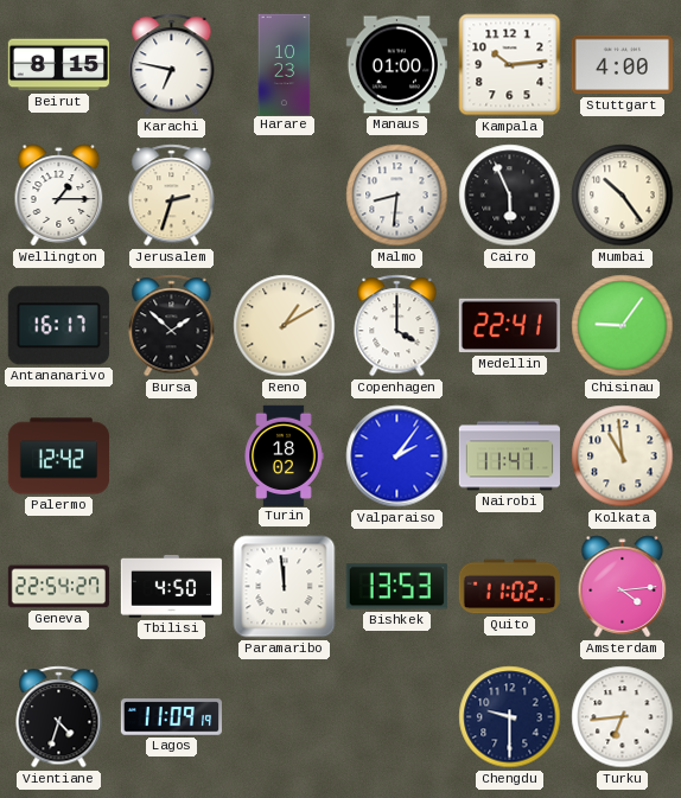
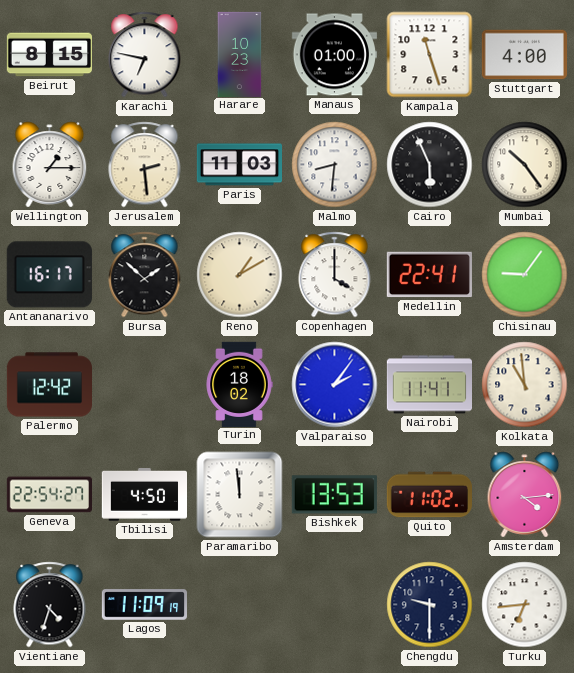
Kampala: 10:14 -> 11:27
Jerusalem: 2:33 -> 2:29
Paris: none -> 11:03
